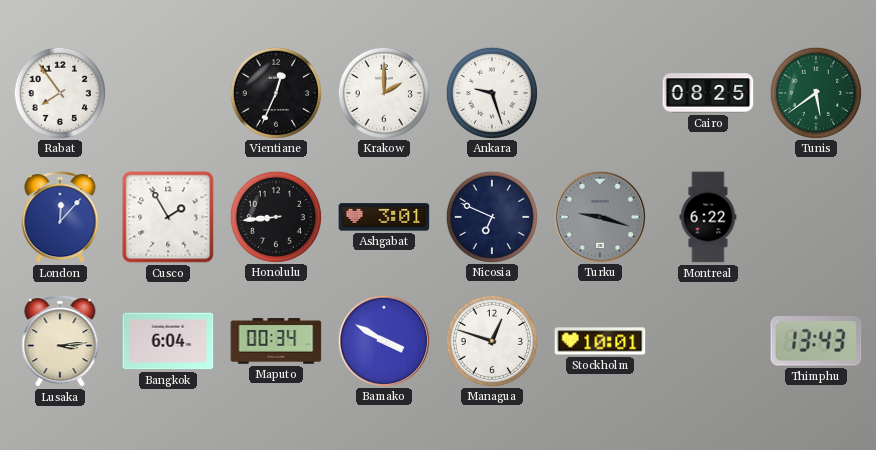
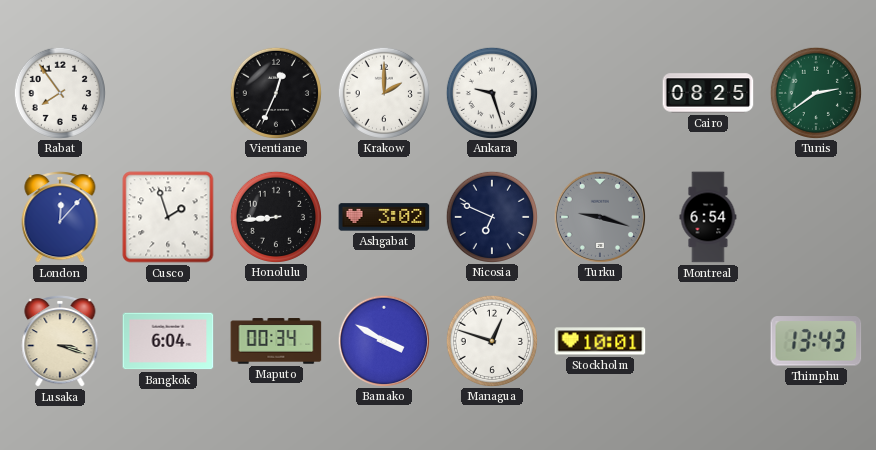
Tunis: 5:39 -> 2:39
Cusco: 1:55 -> 1:57
Ashgabat: 3:01 -> 3:02
Montreal: 6:22 -> 6:54
Lusaka: 3:14 -> 3:18
